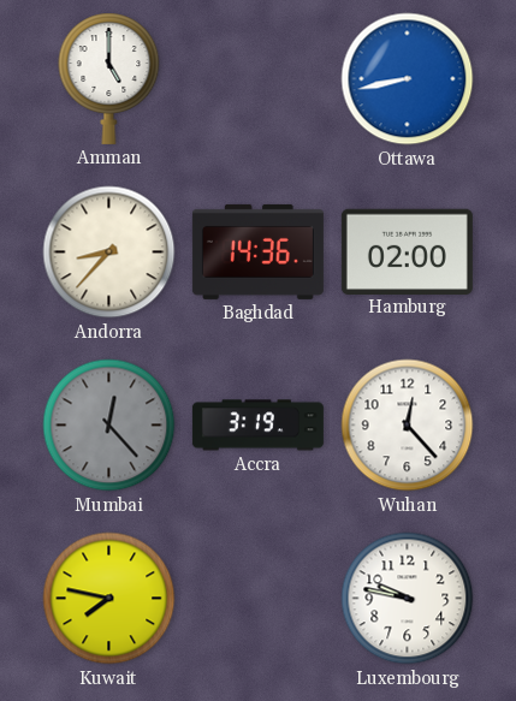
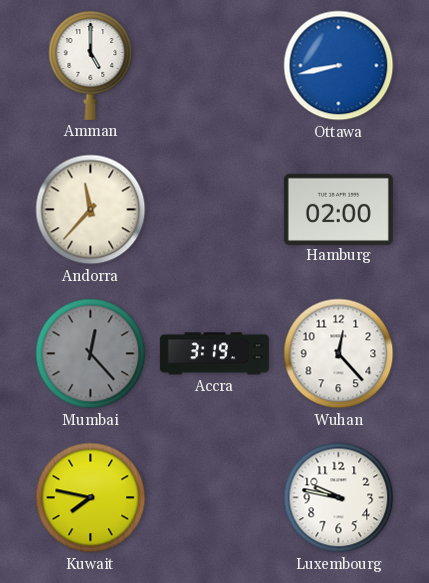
Andorra: 8:37 -> 11:37
Baghdad: 14:36 -> none
